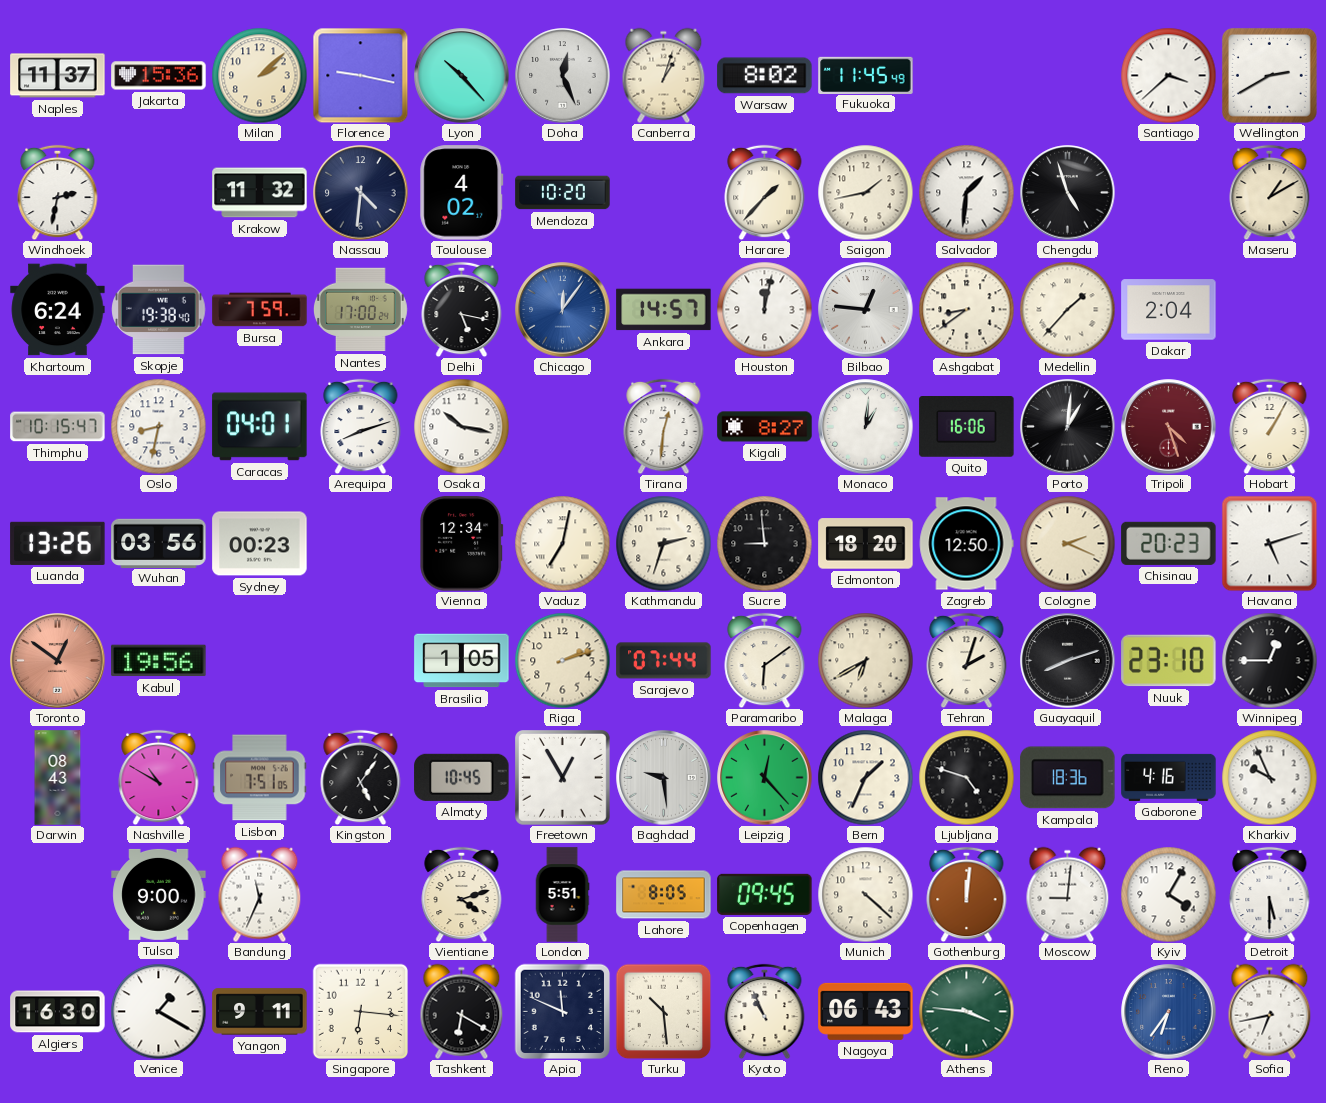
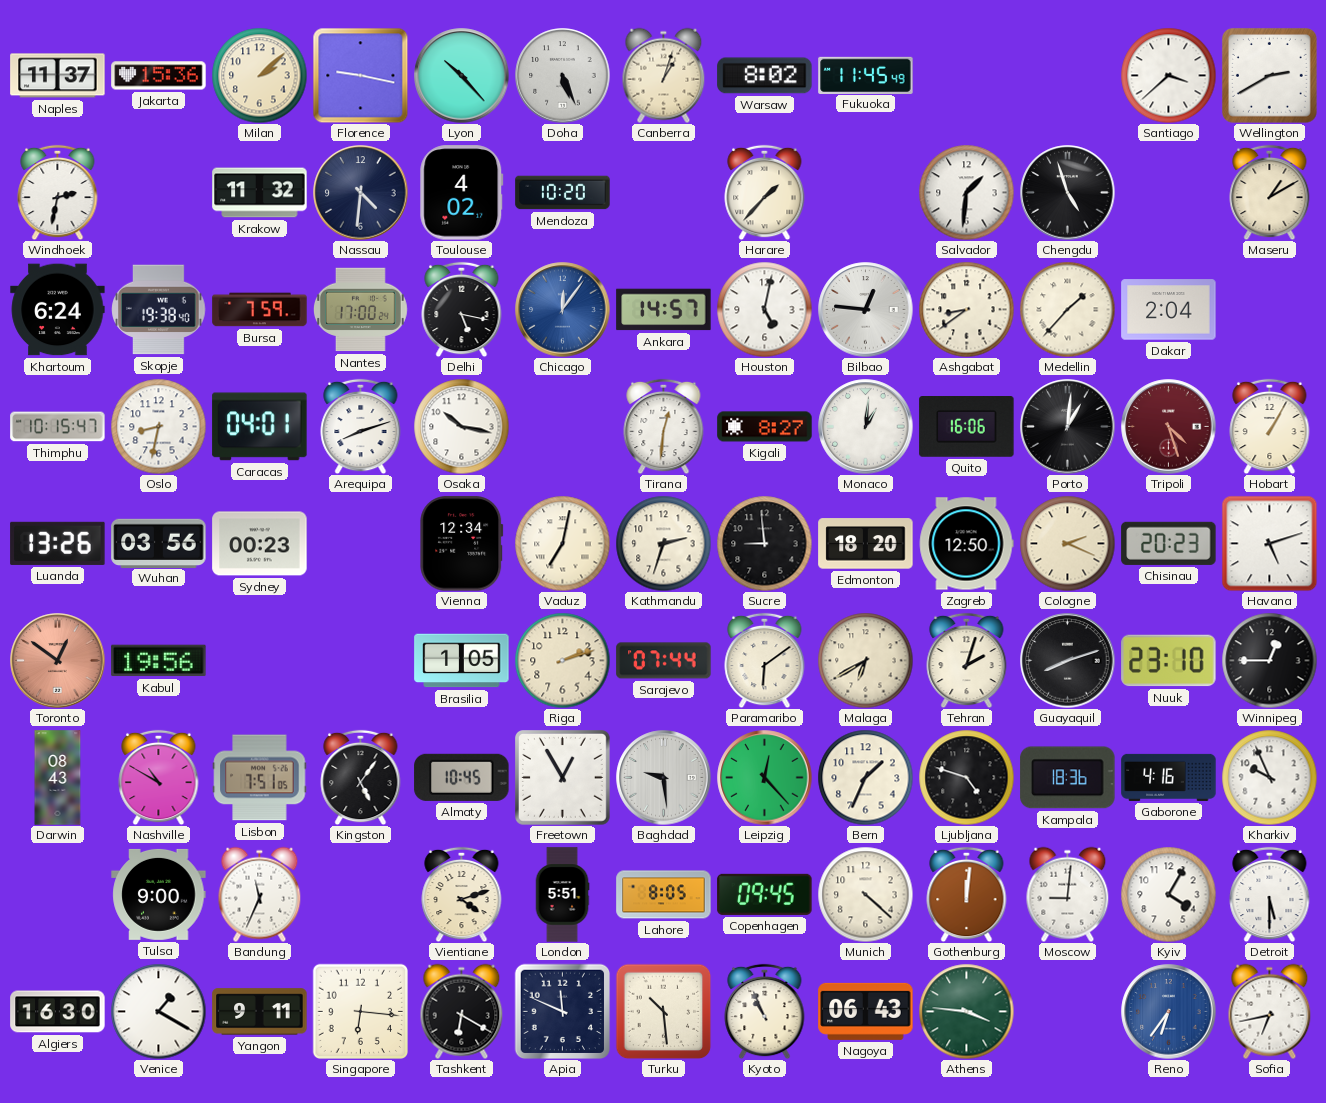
Doha: 12:26 -> 5:26
Saigon: 1:43 -> none
Houston: 12:02 -> 5:02
